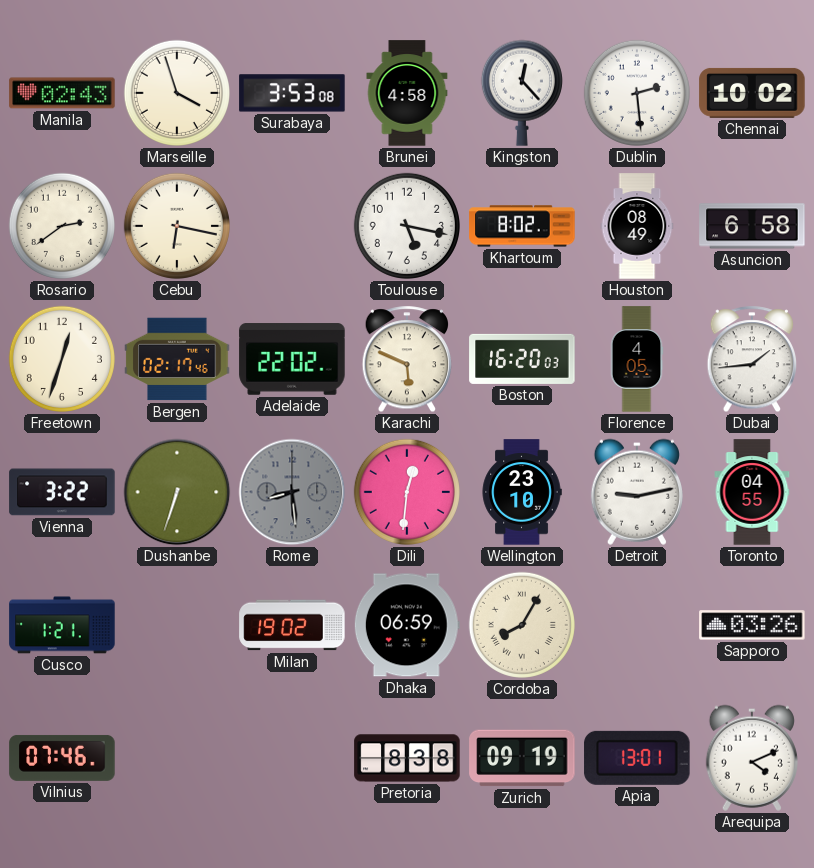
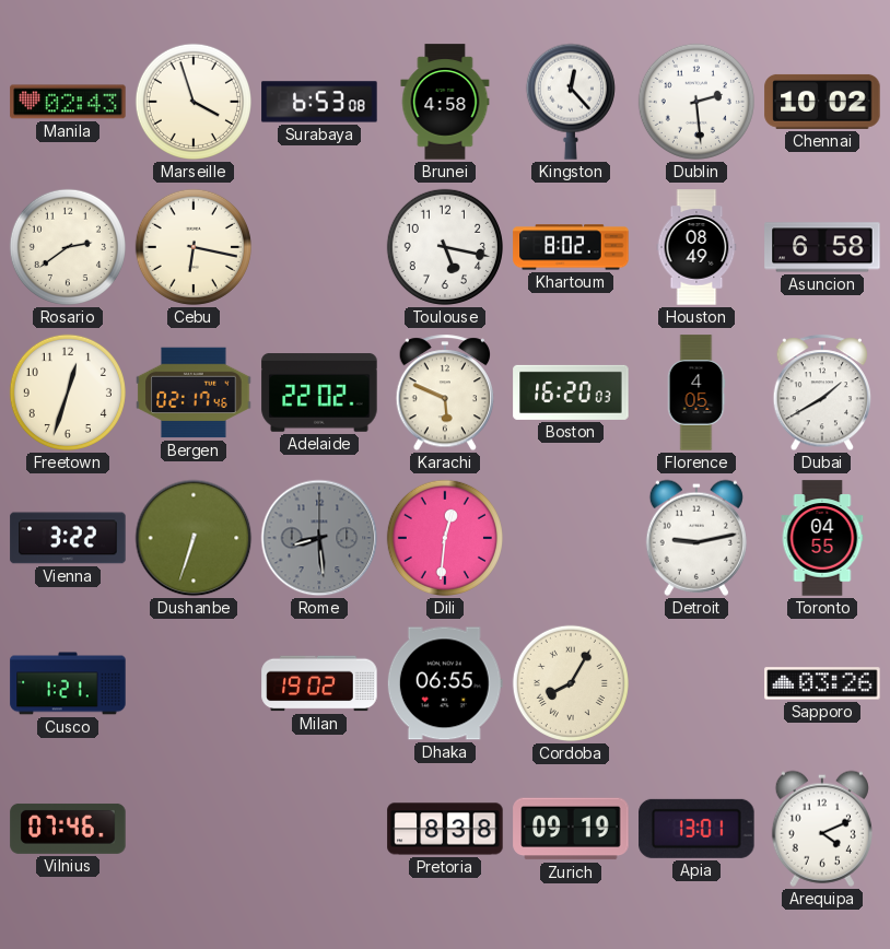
Surabaya: 3:53 -> 6:53
Dubai: 1:44 -> 1:40
Wellington: 23:10 -> none
Dhaka: 06:59 -> 06:55
